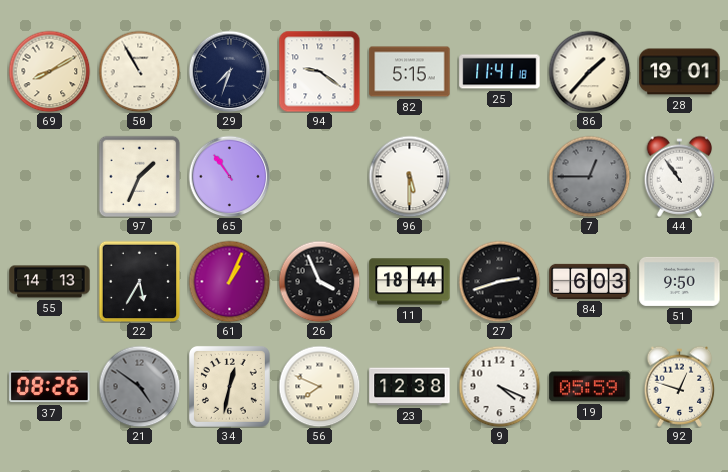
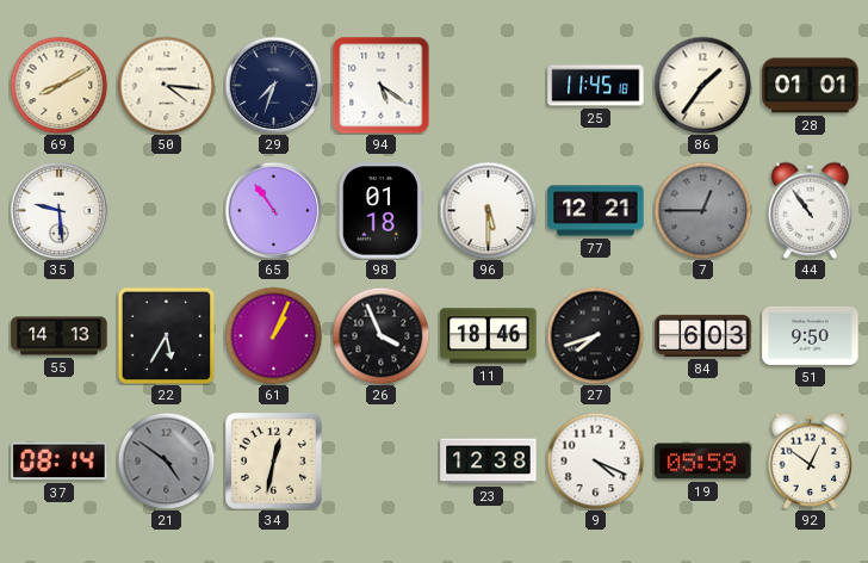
50: 10:55 -> 4:16
94: 9:21 -> 5:21
82: 5:15 -> none
25: 11:41 -> 11:45
86: 1:37 -> 1:36
28: 19:01 -> 01:01
35: none -> 9:29
97: 1:34 -> none
98: none -> 01:18
77: none -> 12:21
11: 18:44 -> 18:46
27: 2:42 -> 7:42
37: 08:26 -> 08:14
56: 7:49 -> none
92: 12:48 -> 12:51
